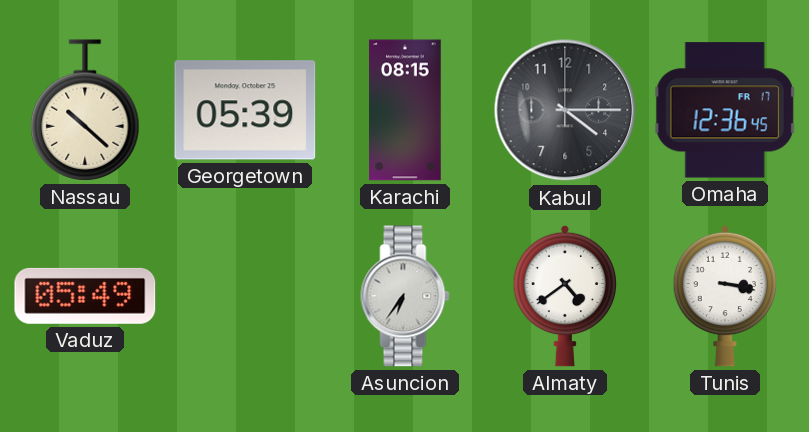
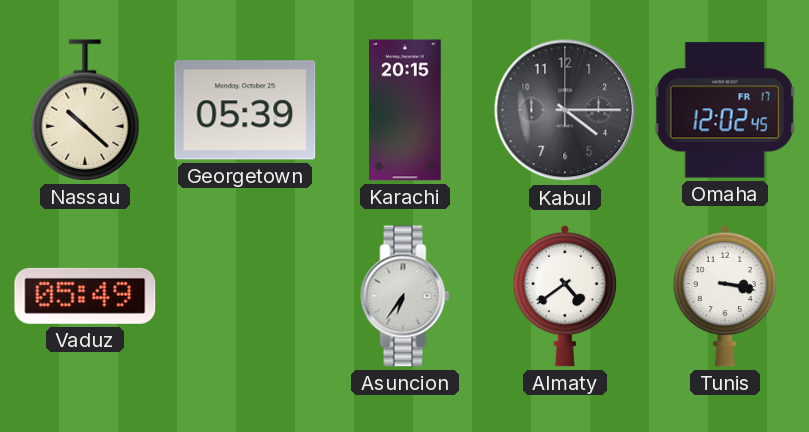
Karachi: 08:15 -> 20:15
Omaha: 12:36 -> 12:02
